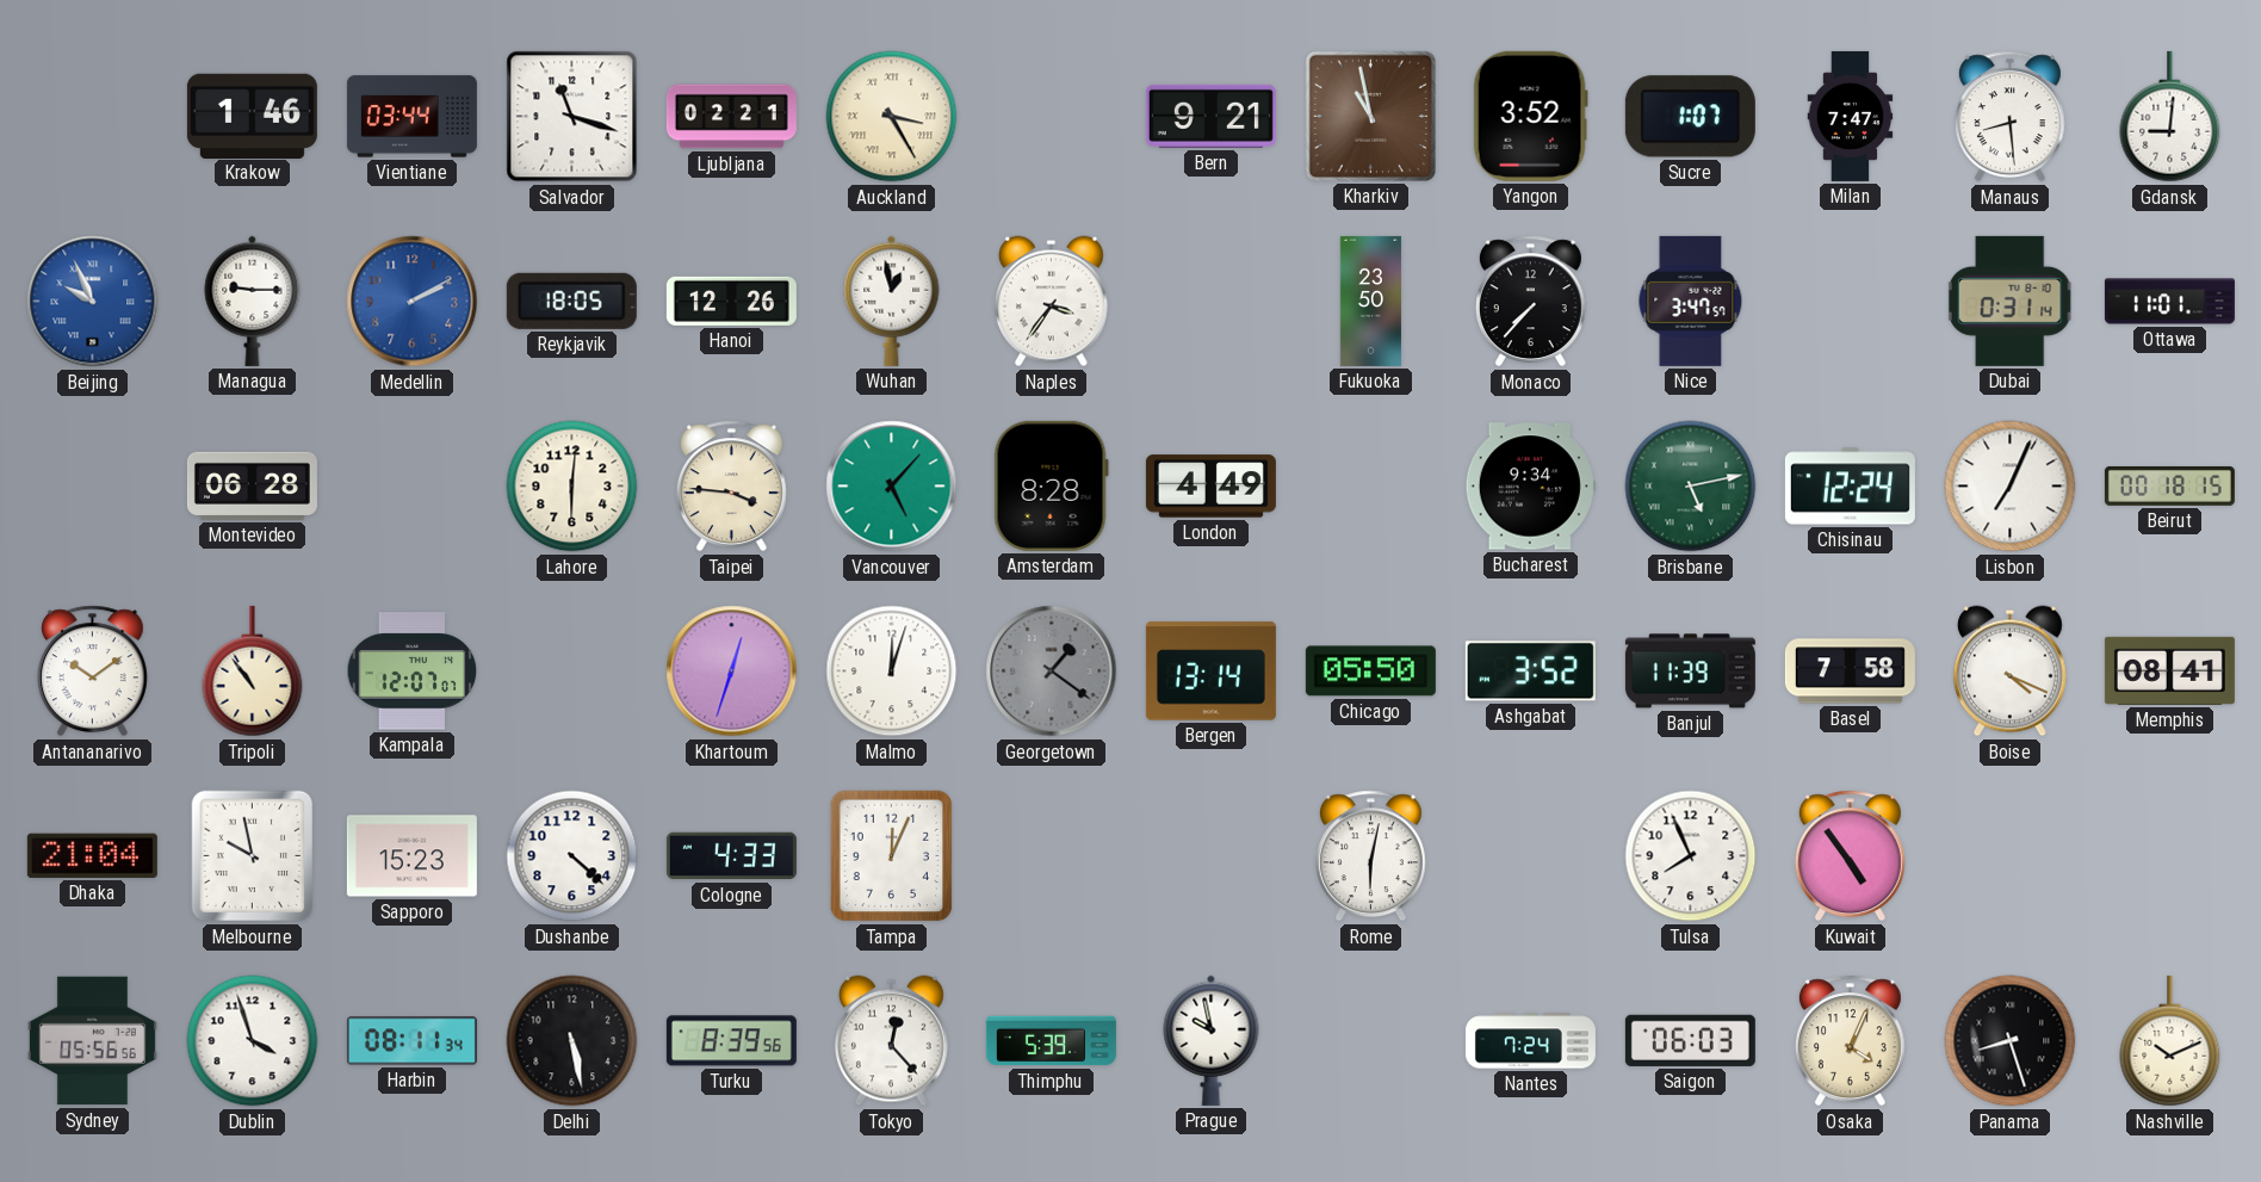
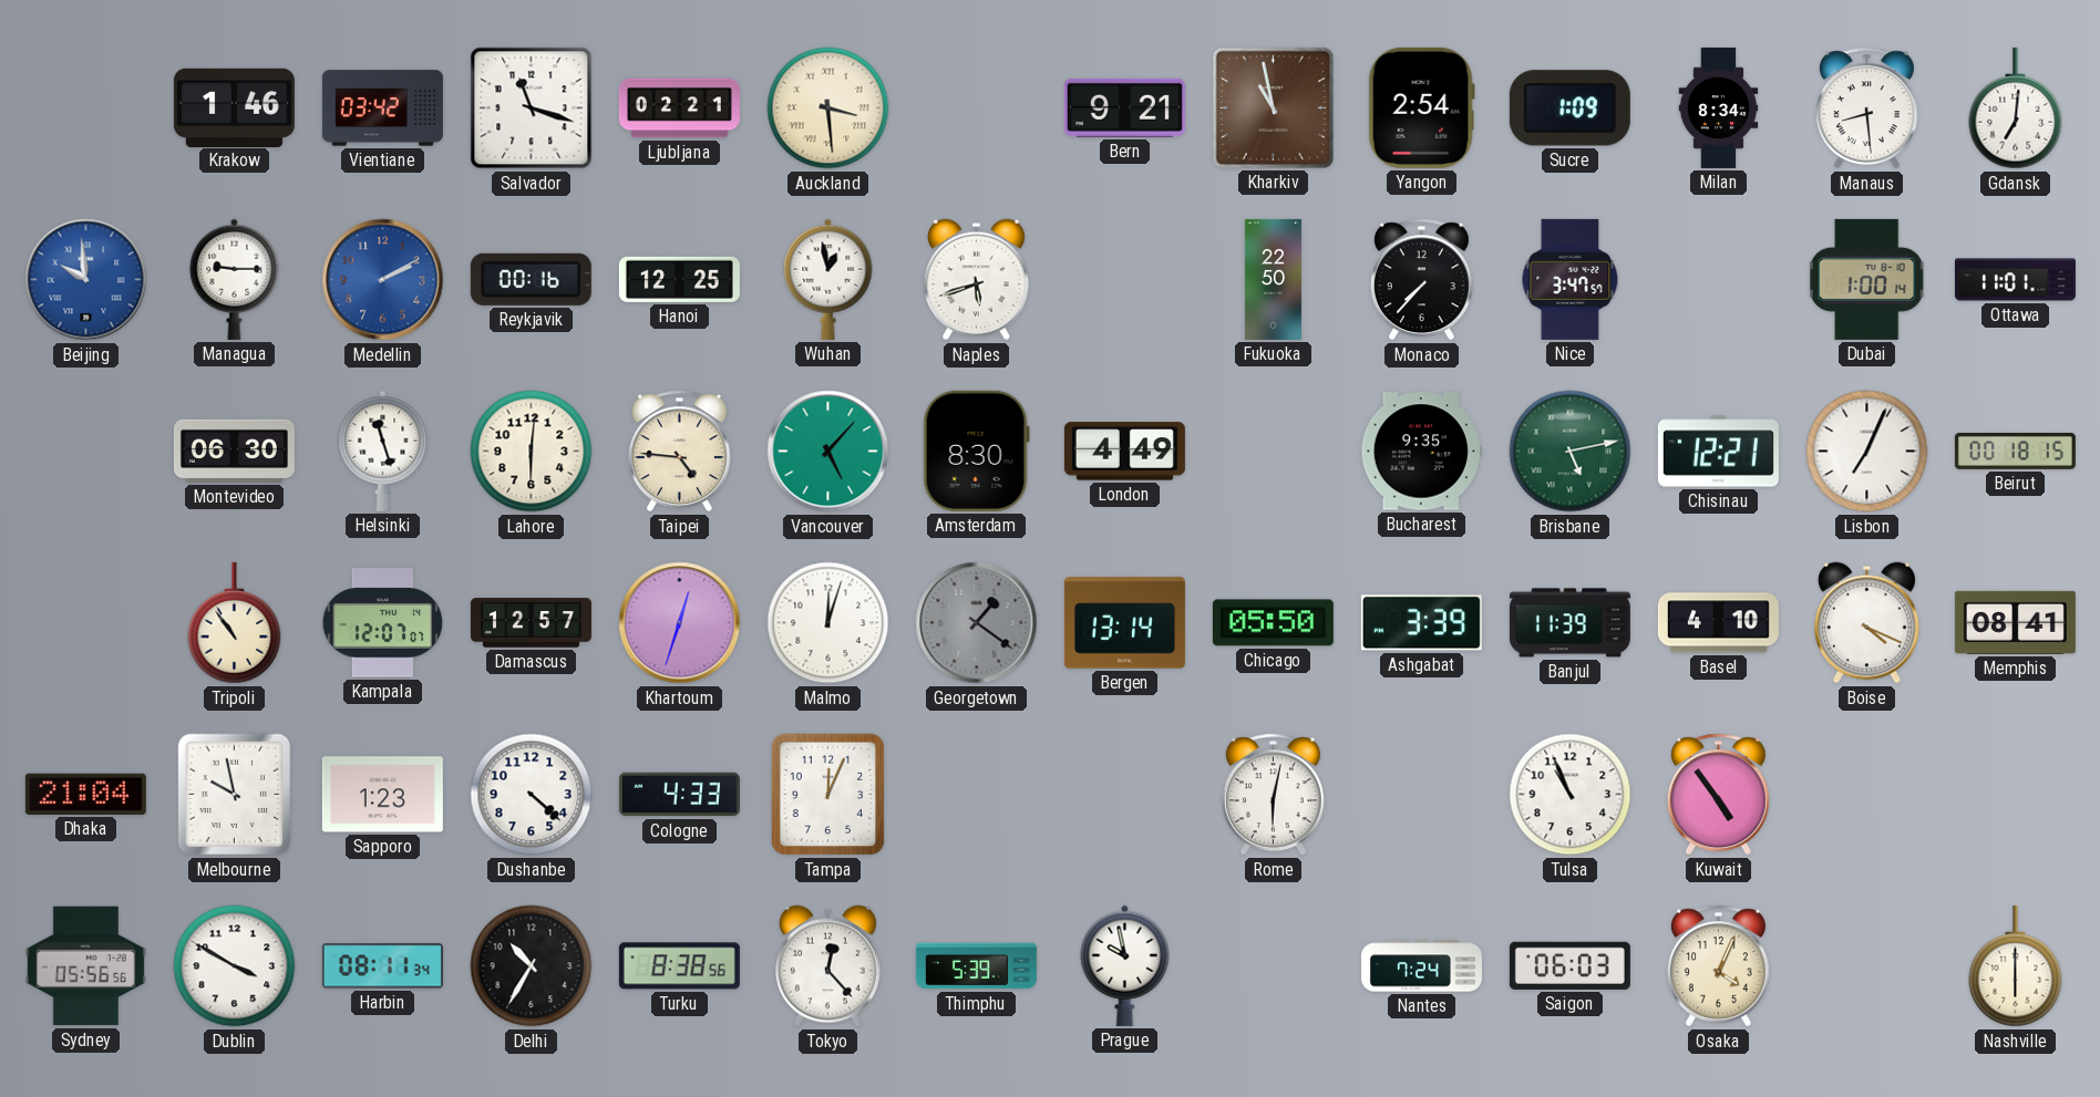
Vientiane: 03:44 -> 03:42
Auckland: 3:25 -> 3:29
Yangon: 3:52 -> 2:54
Sucre: 1:07 -> 1:09
Milan: 7:47 -> 8:34
Gdansk: 9:01 -> 7:01
Beijing: 9:56 -> 9:59
Reykjavik: 18:05 -> 00:16
Hanoi: 12:26 -> 12:25
Naples: 3:36 -> 5:42
Fukuoka: 23:50 -> 22:50
Dubai: 0:31 -> 1:00
Montevideo: 06:28 -> 06:30
Helsinki: none -> 11:27
Taipei: 3:46 -> 4:46
Amsterdam: 8:28 -> 8:30
Bucharest: 9:34 -> 9:35
Chisinau: 12:24 -> 12:21
Antananarivo: 10:09 -> none
Damascus: none -> 12:57
Ashgabat: 3:52 -> 3:39
Basel: 7:58 -> 4:10
Sapporo: 15:23 -> 1:23
Tulsa: 7:56 -> 10:56
Dublin: 3:57 -> 3:50
Delhi: 5:28 -> 10:35
Turku: 8:39 -> 8:38
Panama: 8:27 -> none
Nashville: 10:11 -> 6:00
